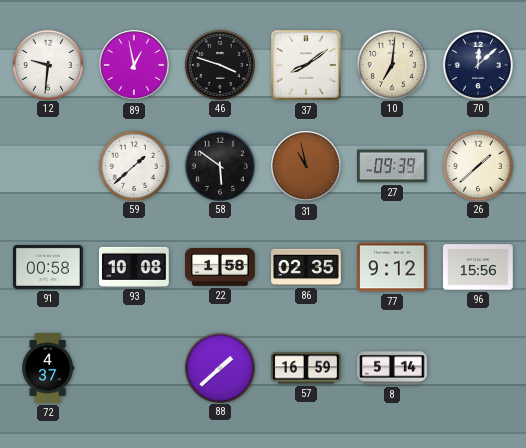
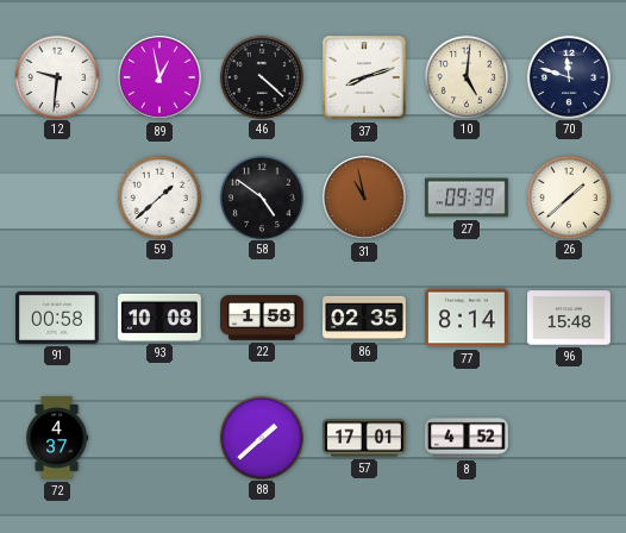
46: 3:48 -> 4:22
37: 8:09 -> 8:12
10: 7:01 -> 5:01
70: 12:08 -> 11:48
58: 5:51 -> 4:51
77: 9:12 -> 8:14
96: 15:56 -> 15:48
57: 16:59 -> 17:01
8: 5:14 -> 4:52
